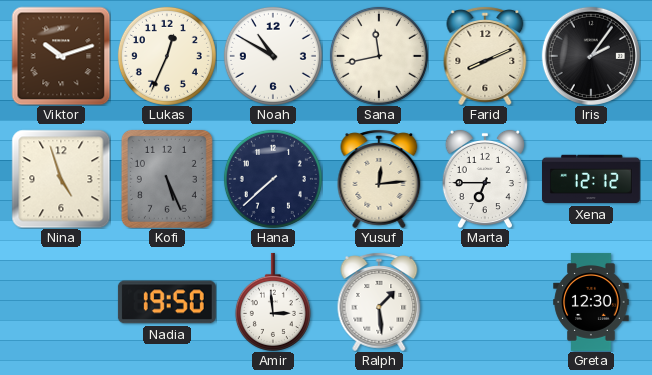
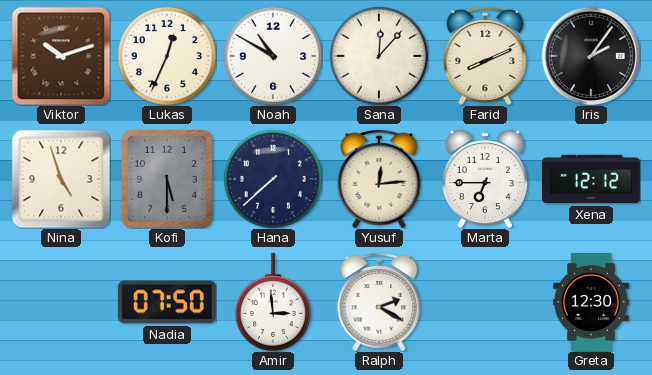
Sana: 11:43 -> 12:07
Kofi: 5:26 -> 5:30
Nadia: 19:50 -> 07:50
Ralph: 1:29 -> 2:20
